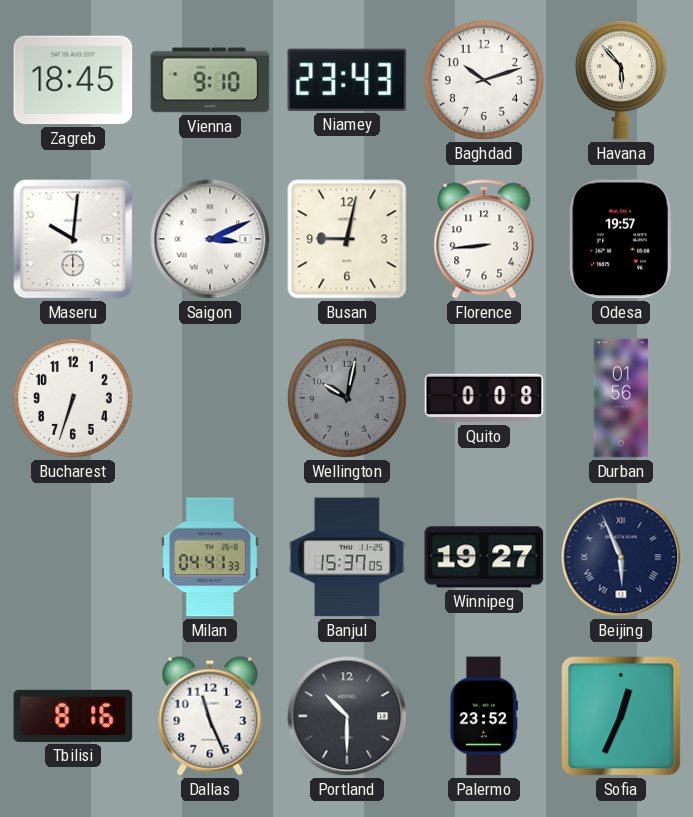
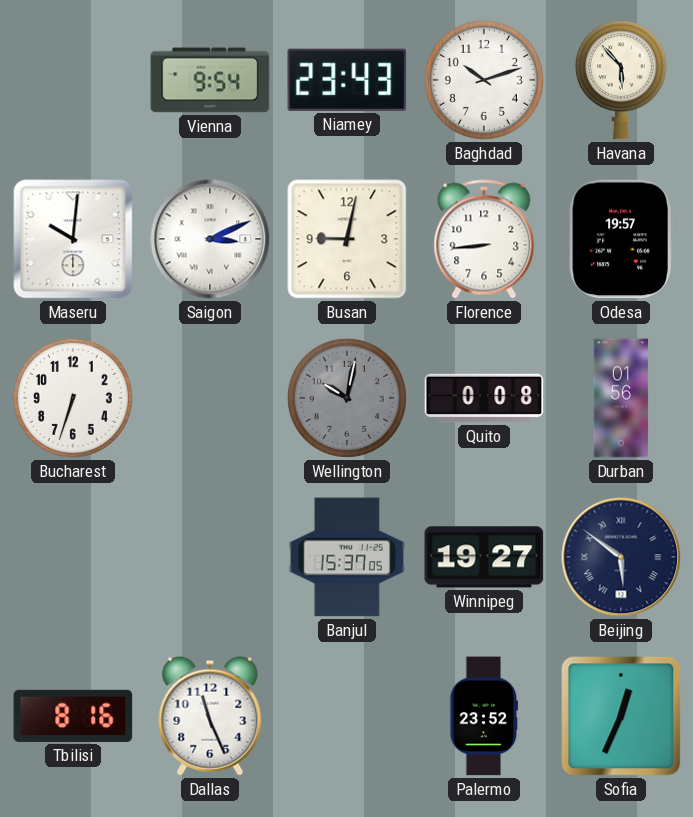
Zagreb: 18:45 -> none
Vienna: 9:10 -> 9:54
Milan: 04:41 -> none
Beijing: 5:56 -> 5:51
Portland: 10:30 -> none
